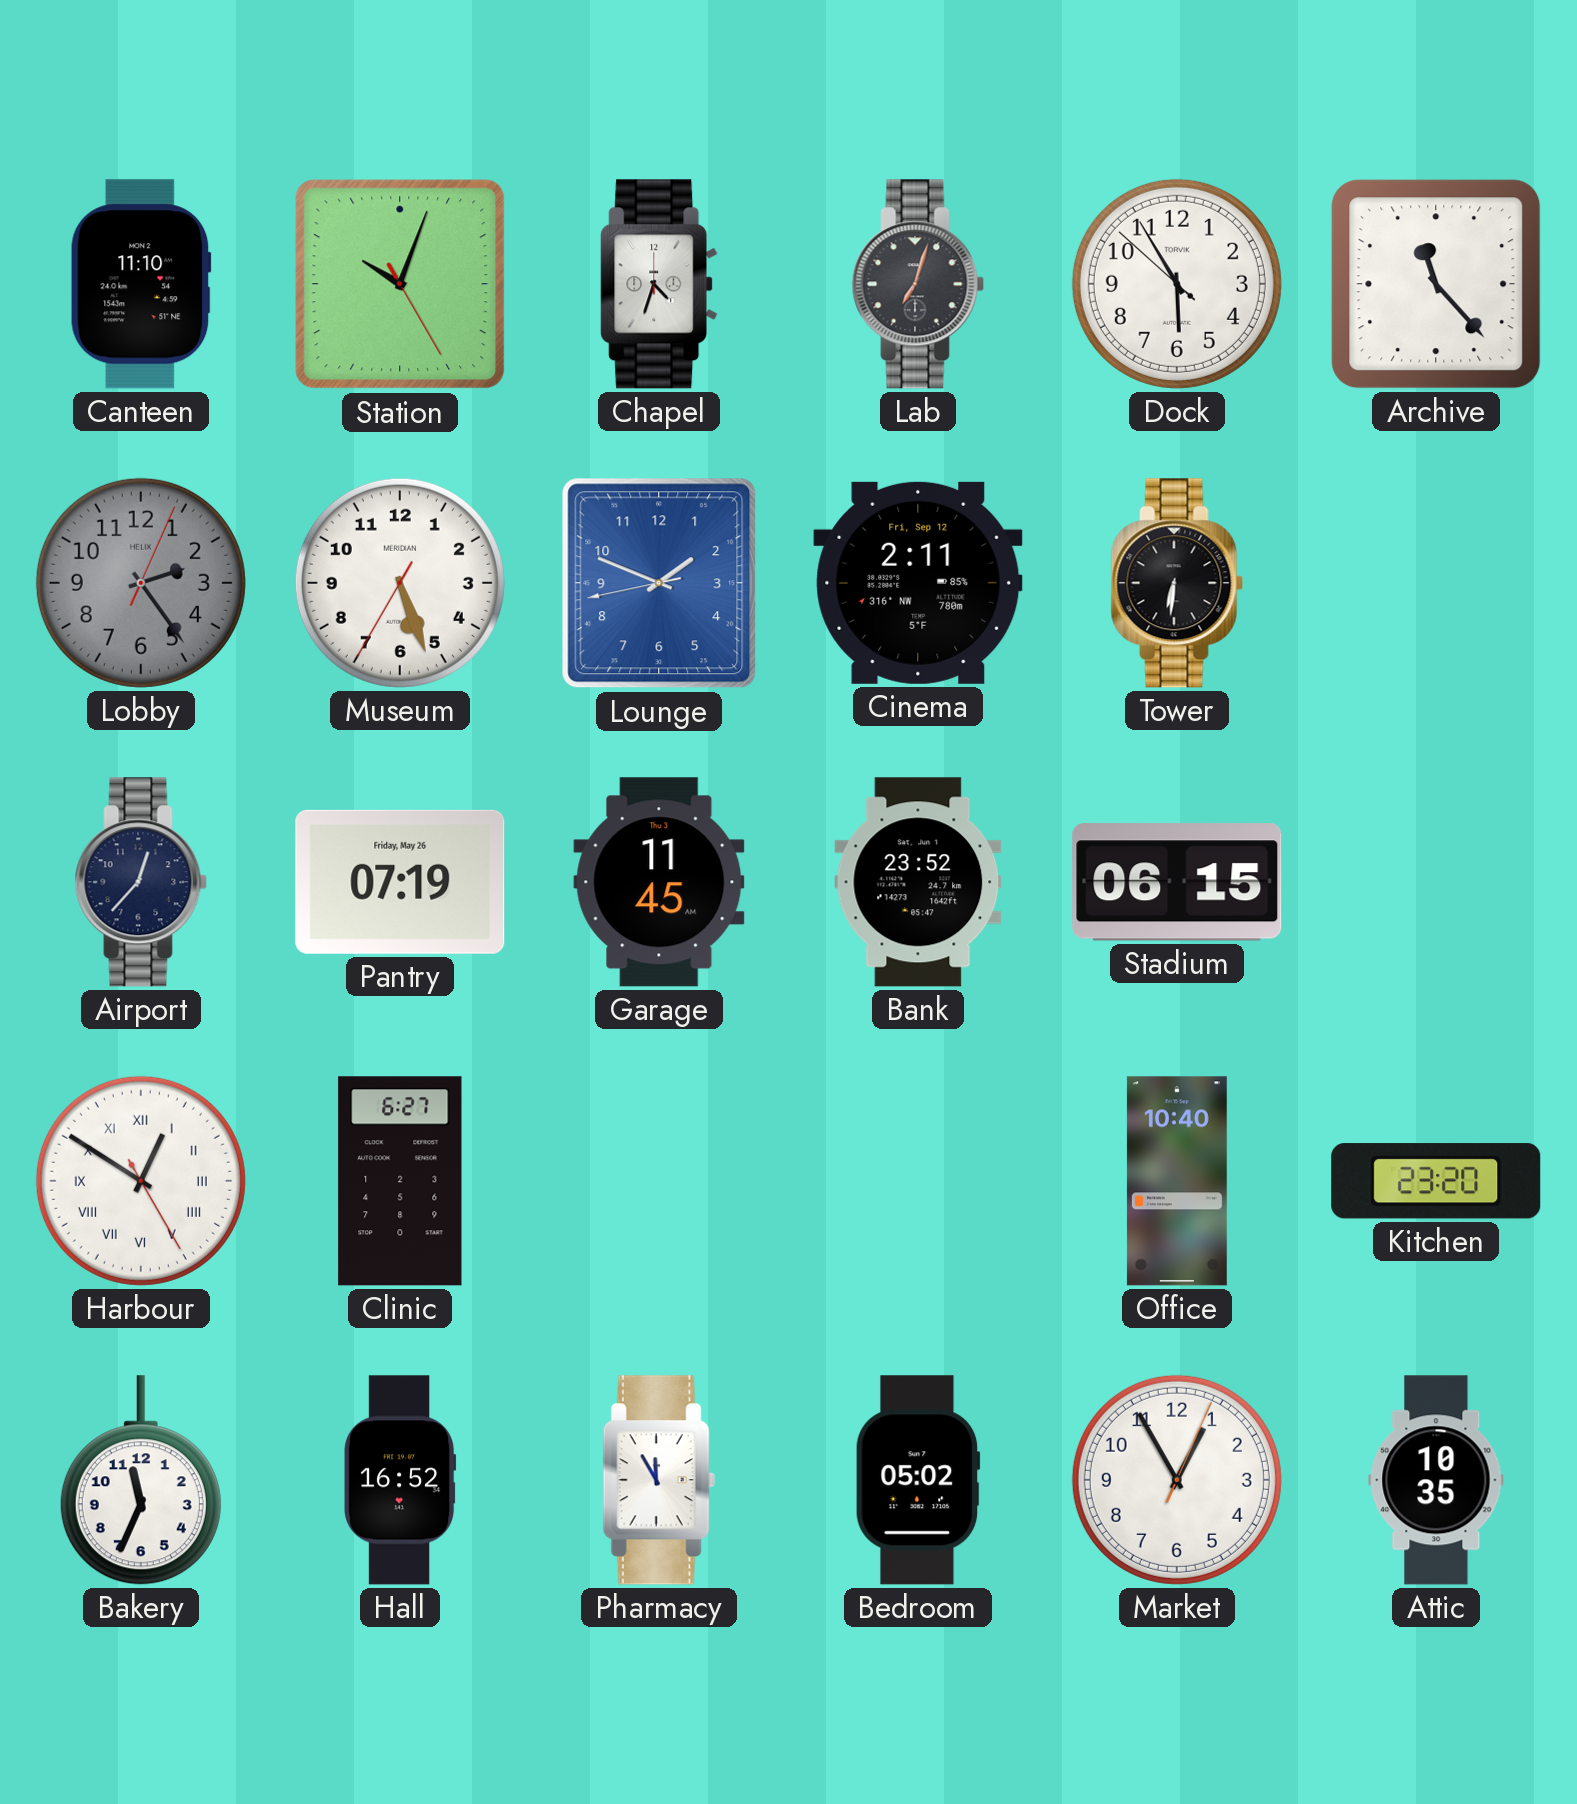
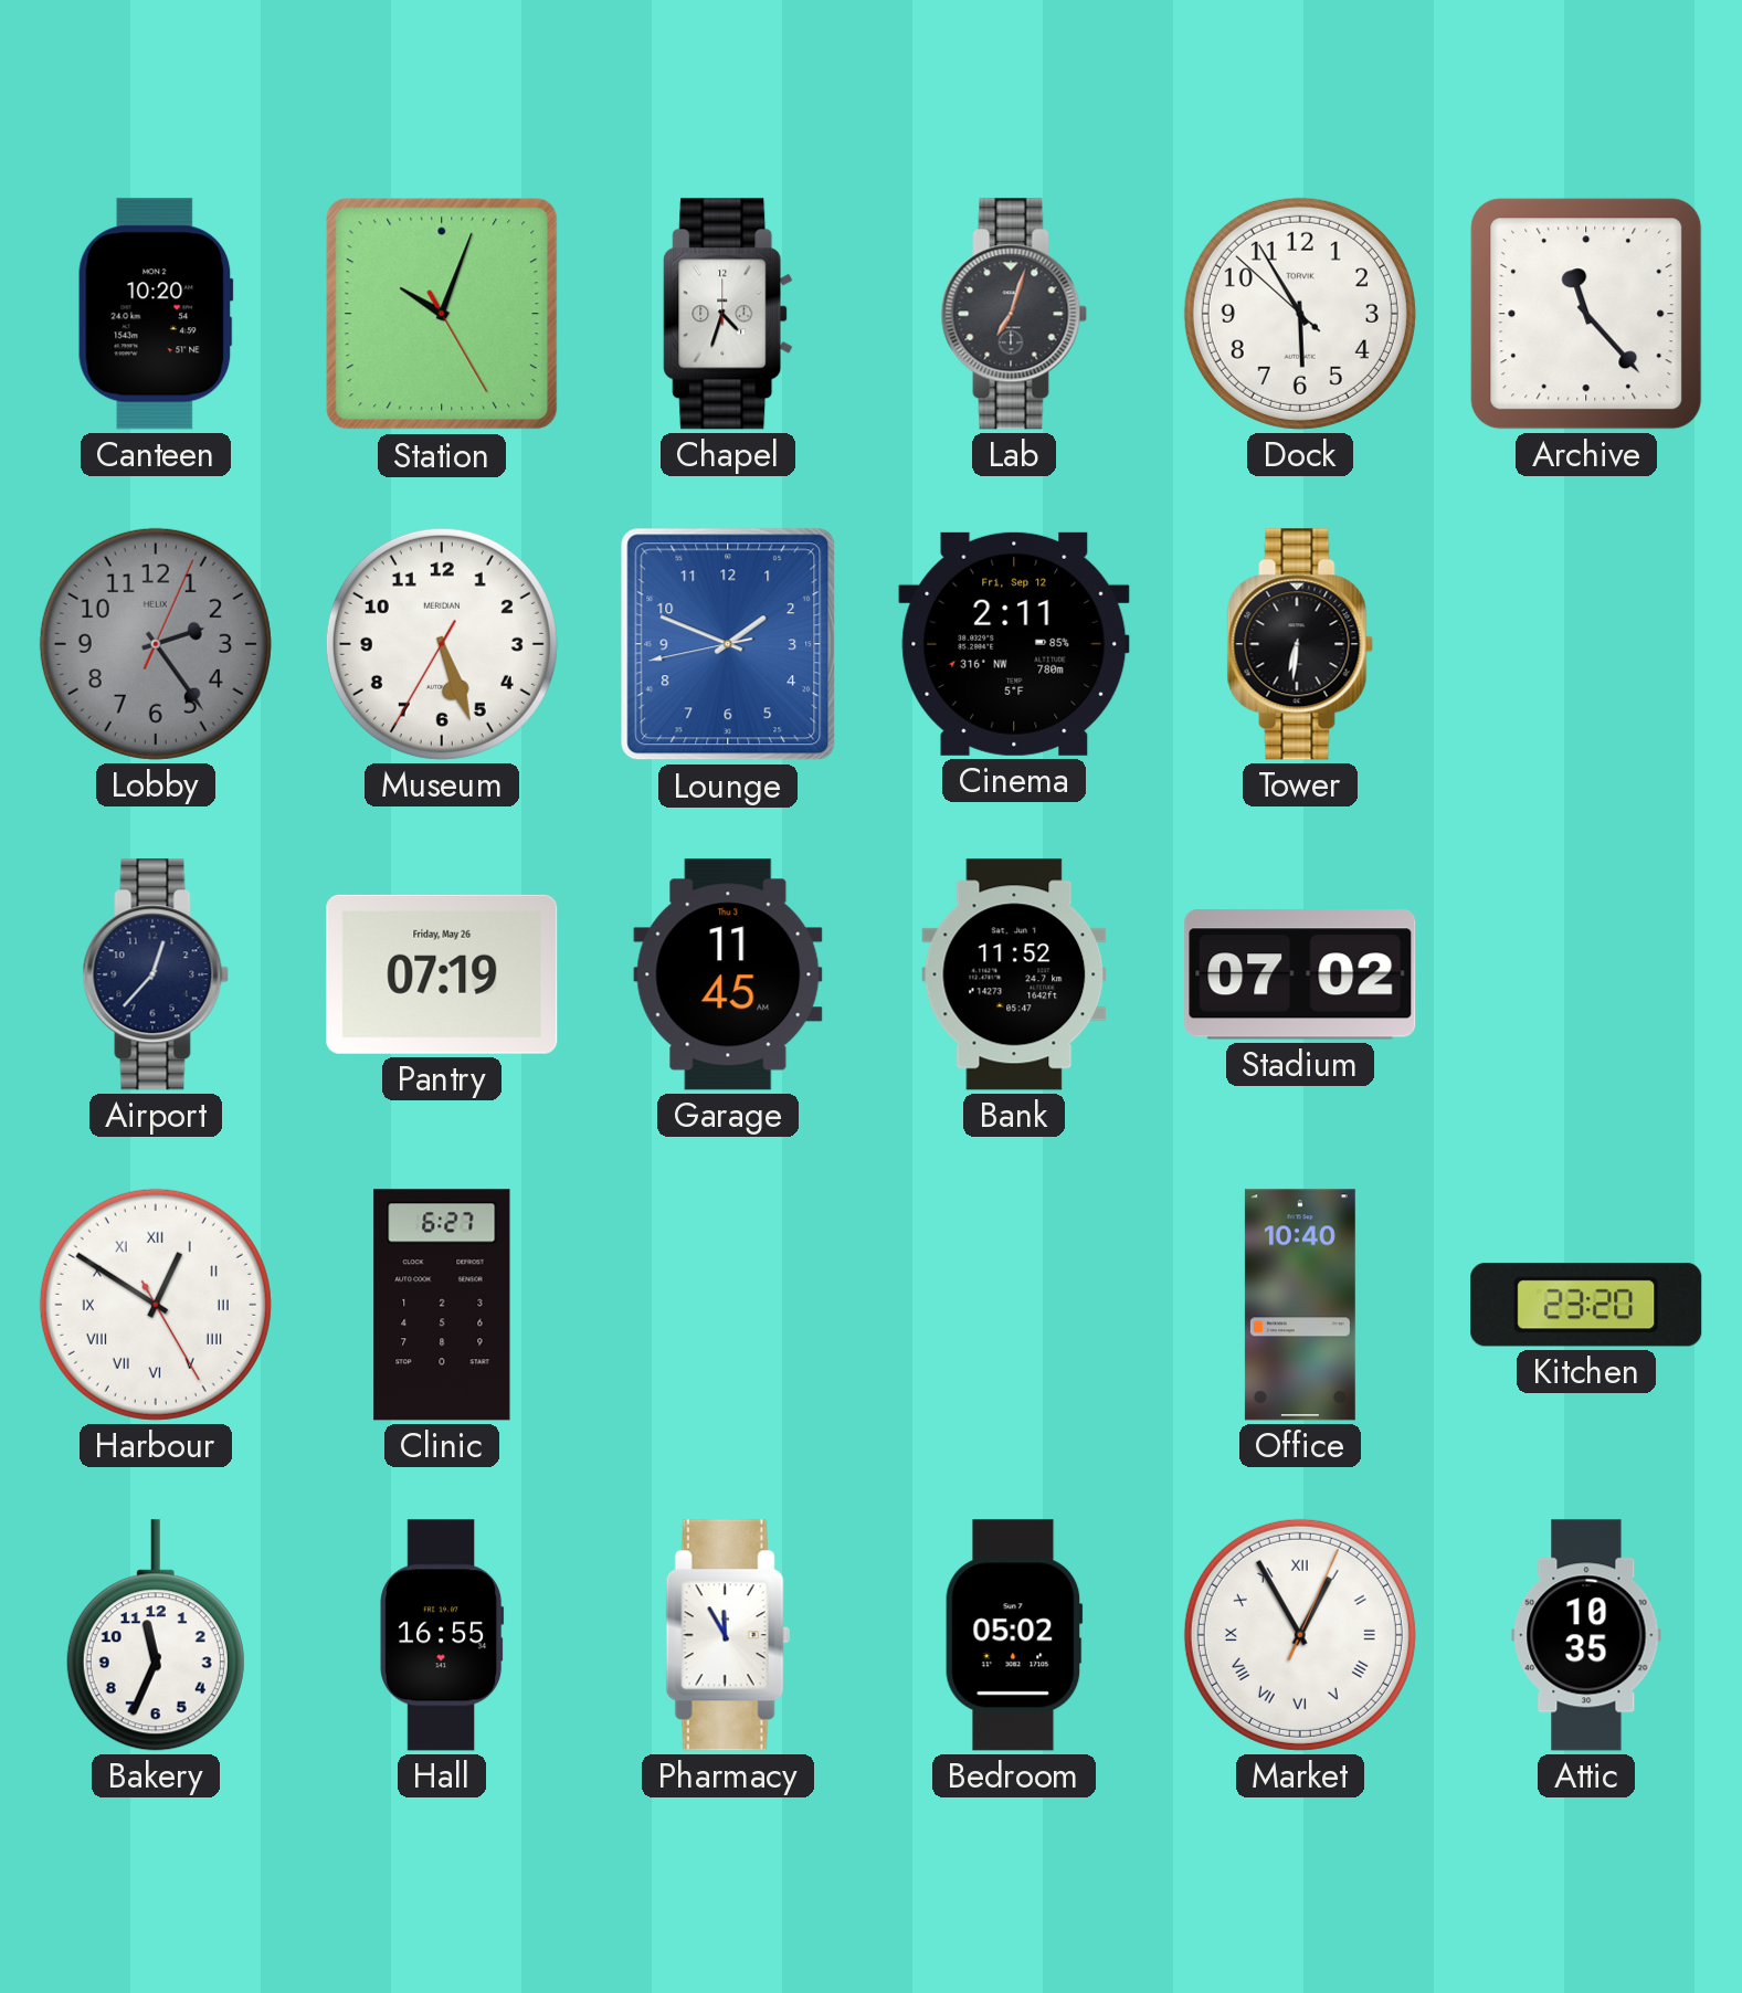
Canteen: 11:10 -> 10:20
Bank: 23:52 -> 11:52
Stadium: 06:15 -> 07:02
Hall: 16:52 -> 16:55
Market numerals: Arabic -> Roman
